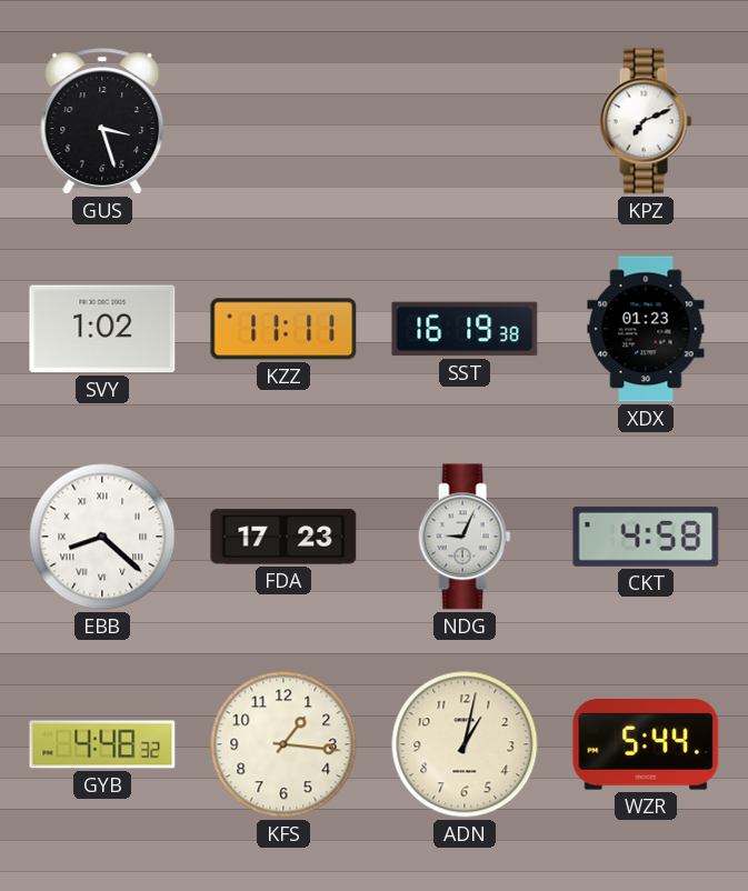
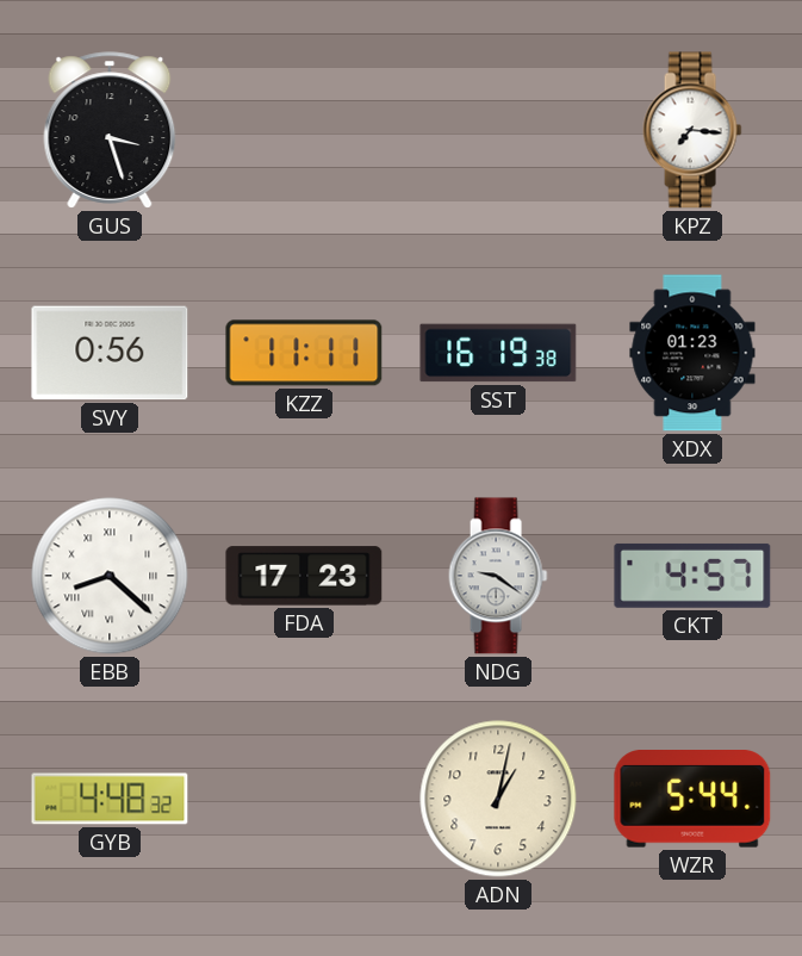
KPZ: 7:11 -> 7:16
SVY: 1:02 -> 0:56
NDG: 9:04 -> 9:21
CKT: 4:58 -> 4:57
KFS: 1:16 -> none
